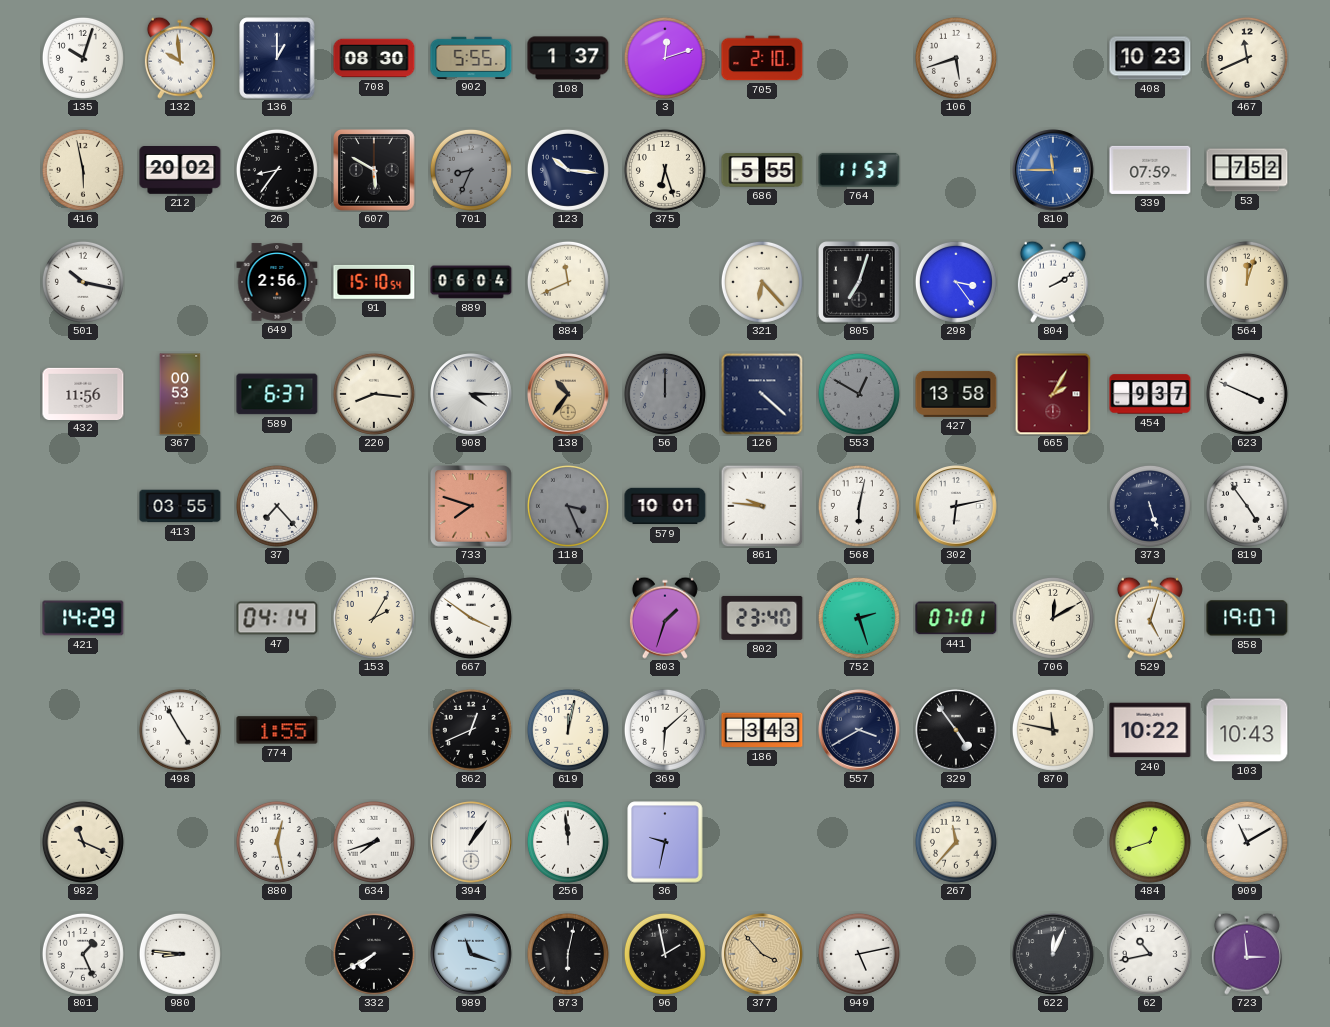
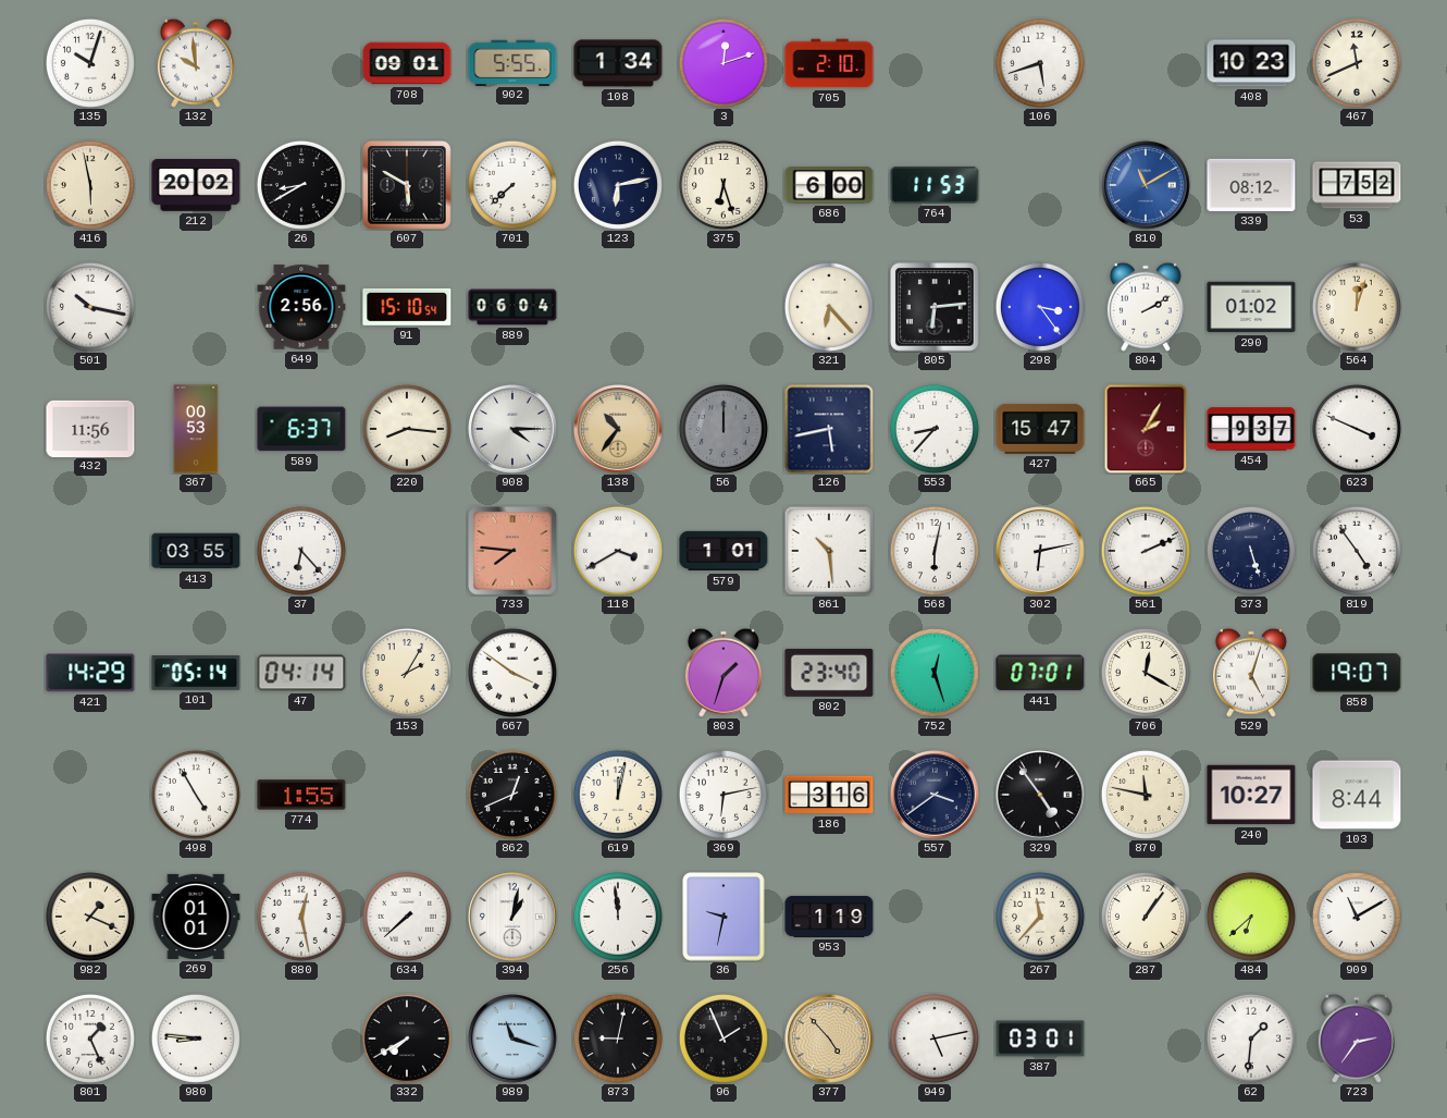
136: 1:00 -> none
708: 08:30 -> 09:01
108: 1:37 -> 1:34
26: 8:36 -> 8:40
701: 8:34 -> 7:38
701 dial: grey -> white
123: 10:16 -> 6:13
686: 5:55 -> 6:00
810: 11:45 -> 11:10
339: 07:59 -> 08:12
884: 11:41 -> none
805: 7:03 -> 6:14
290: none -> 01:02
126: 4:22 -> 5:43
553: 12:50 -> 8:37
553 dial: grey -> white
427: 13:58 -> 15:47
37: 7:23 -> 6:23
733: 7:48 -> 7:46
118: 3:26 -> 3:40
118 dial: grey -> white
579: 10:01 -> 1:01
861: 9:46 -> 10:29
561: none -> 2:11
101: none -> 05:14
752: 2:27 -> 12:27
706: 12:10 -> 12:20
369: 6:08 -> 6:13
186: 3:43 -> 3:16
557: 3:40 -> 3:39
240: 10:22 -> 10:27
103: 10:43 -> 8:44
982: 11:19 -> 1:19
269: none -> 01:01
634: 7:42 -> 7:38
394: 1:06 -> 1:02
953: none -> 1:19
287: none -> 1:06
484: 12:42 -> 6:38
873: 6:02 -> 9:02
96: 1:58 -> 1:56
377: 3:53 -> 4:53
387: none -> 03:01
622: 12:04 -> none
62: 10:43 -> 1:31
723: 2:59 -> 2:36
